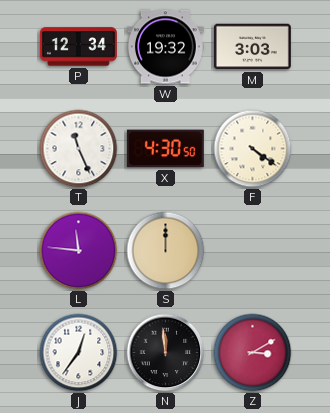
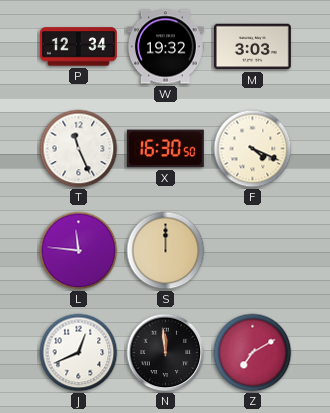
X: 4:30 -> 16:30
F: 4:21 -> 4:19
J: 12:36 -> 12:41
Z: 3:10 -> 7:10
